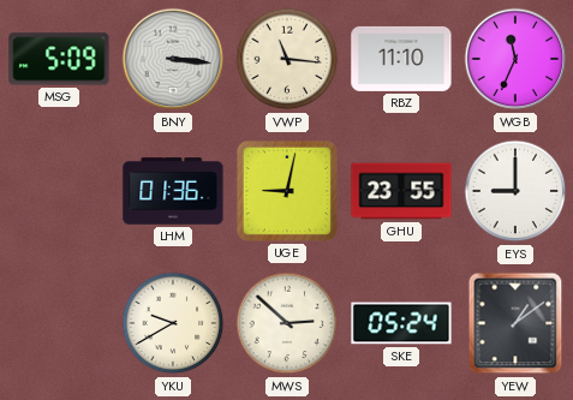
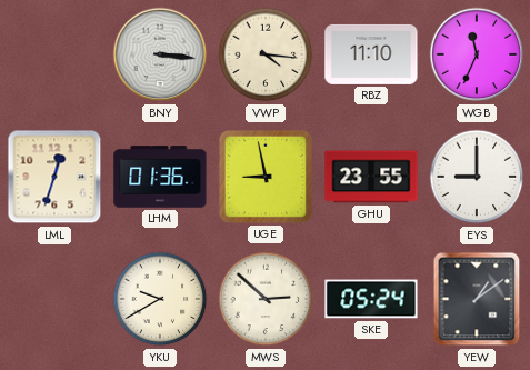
MSG: 5:09 -> none
VWP: 11:16 -> 4:16
LML: none -> 12:33
UGE: 9:02 -> 8:58
